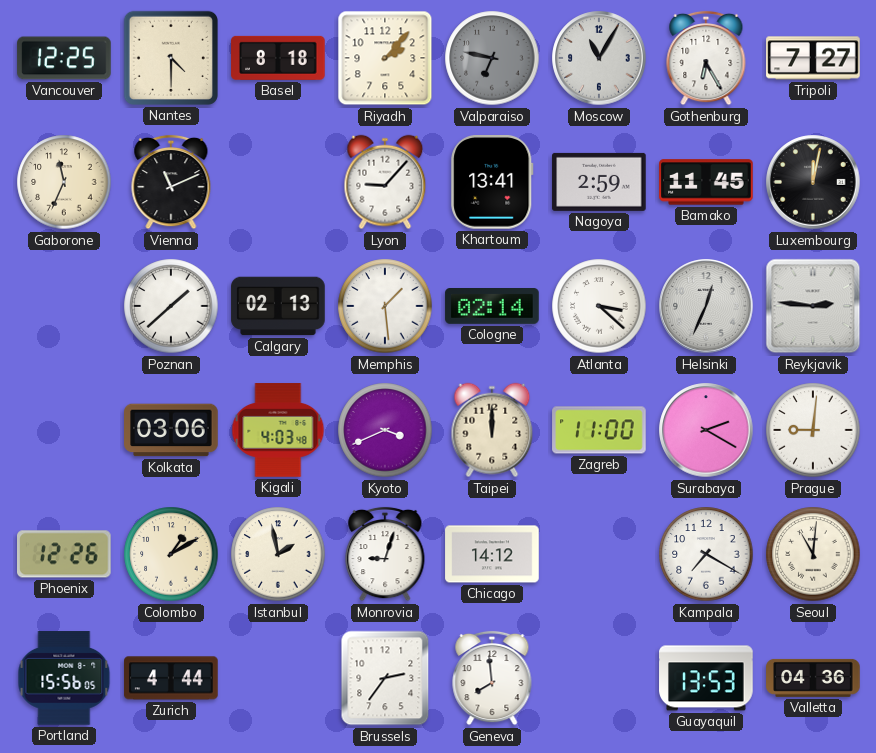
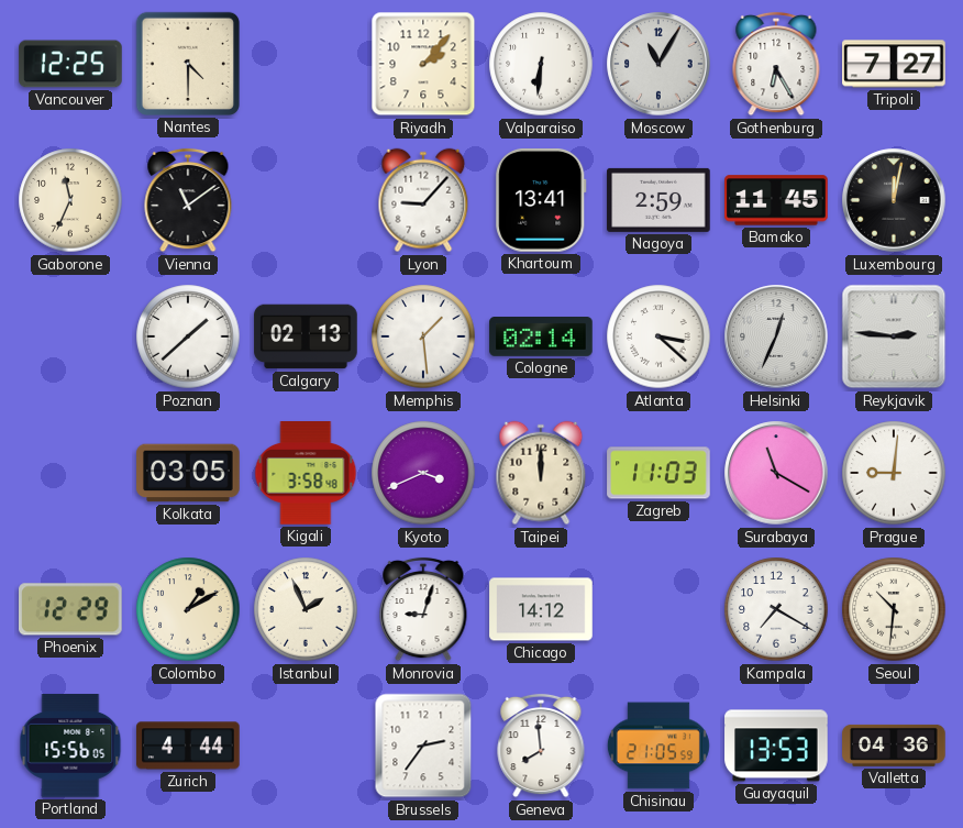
Basel: 8:18 -> none
Valparaiso: 6:47 -> 6:31
Valparaiso dial: grey -> white
Vienna: 11:11 -> 11:09
Kolkata: 03:06 -> 03:05
Kigali: 4:03 -> 3:58
Zagreb: 11:00 -> 11:03
Surabaya: 2:20 -> 11:20
Phoenix: 12:26 -> 12:29
Istanbul: 1:58 -> 1:56
Seoul: 11:01 -> 10:31
Chisinau: none -> 21:05
